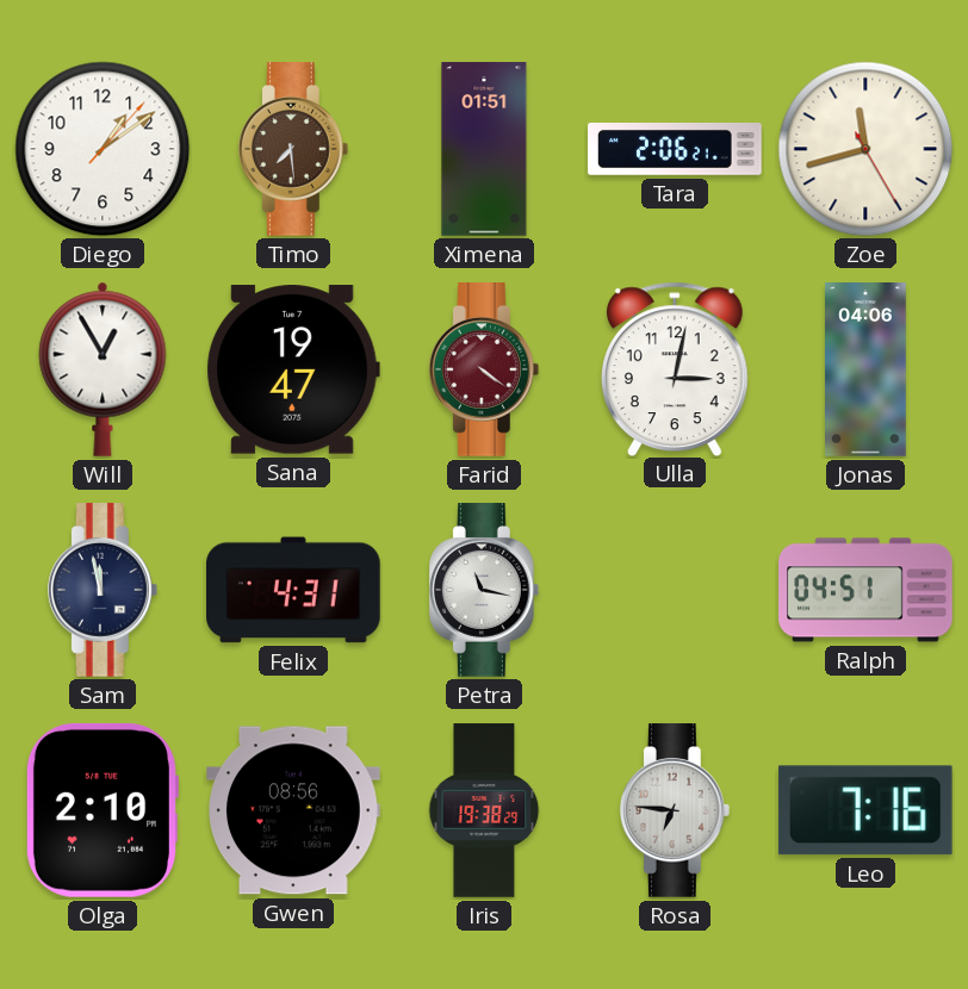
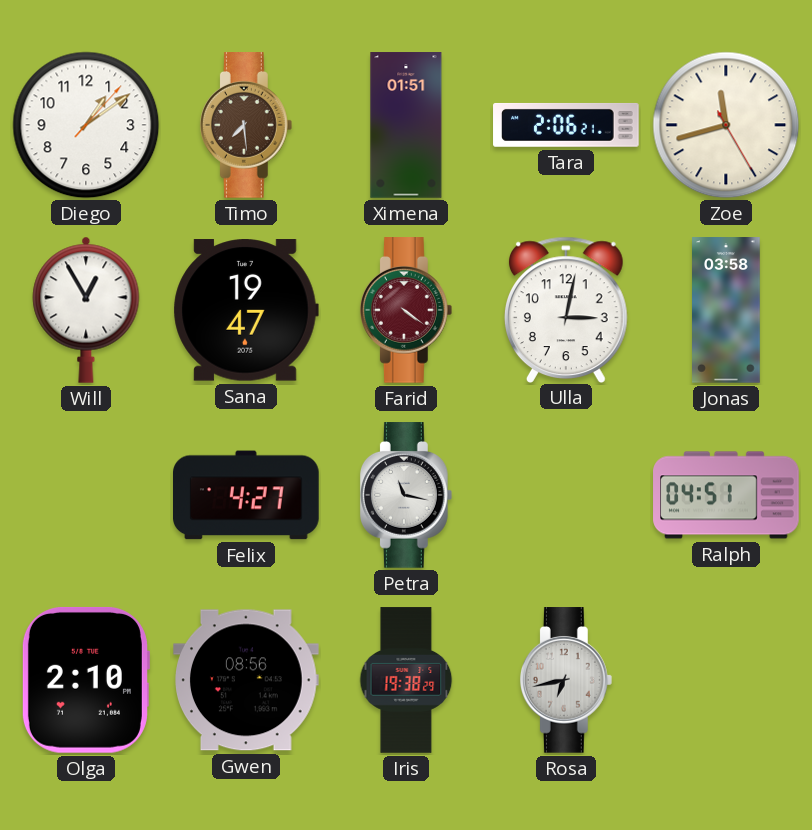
Jonas: 04:06 -> 03:58
Sam: 11:58 -> none
Felix: 4:31 -> 4:27
Rosa: 6:46 -> 6:43
Leo: 7:16 -> none
